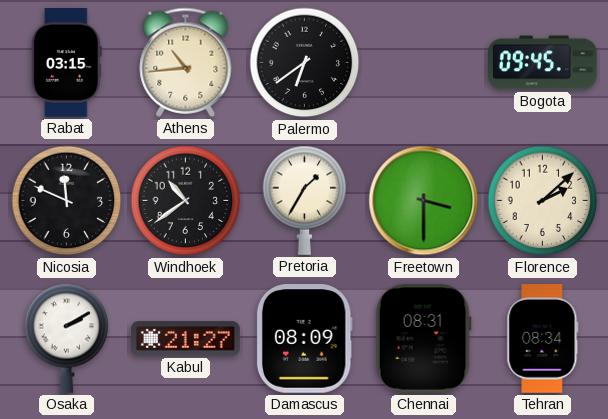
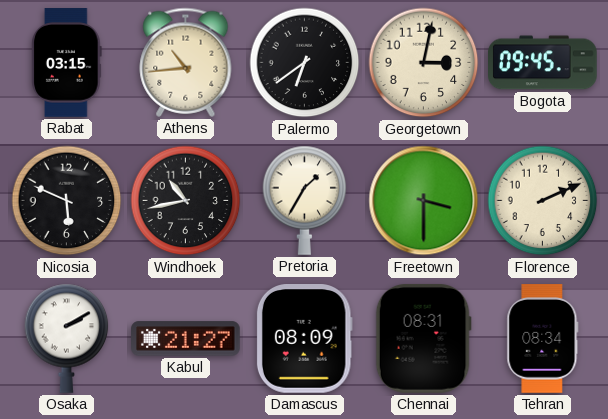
Georgetown: none -> 3:02
Nicosia: 11:49 -> 5:49
Windhoek: 10:39 -> 10:43
Florence: 2:08 -> 2:11
